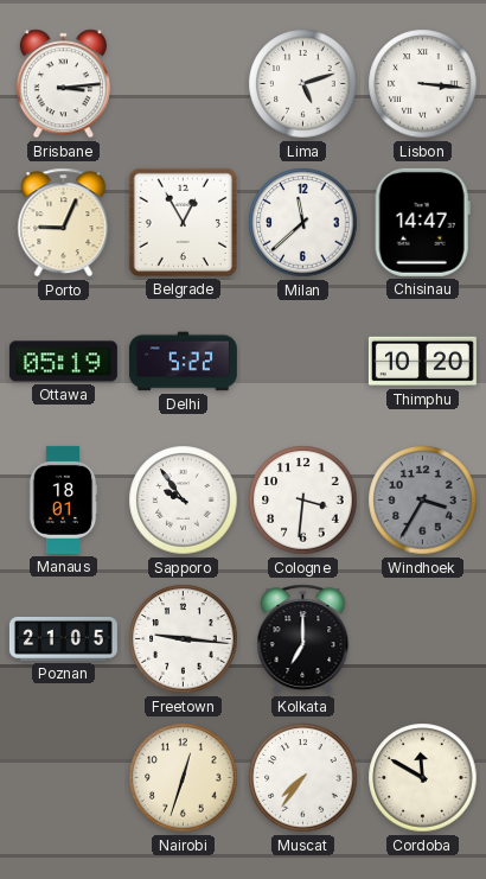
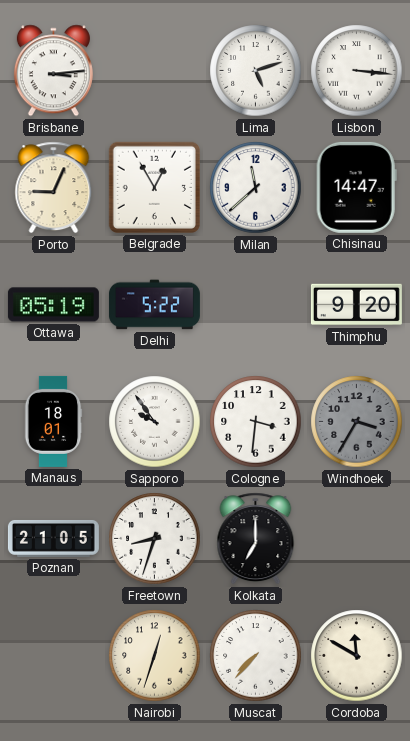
Thimphu: 10:20 -> 9:20
Freetown: 9:16 -> 8:33
Muscat: 7:36 -> 7:37
